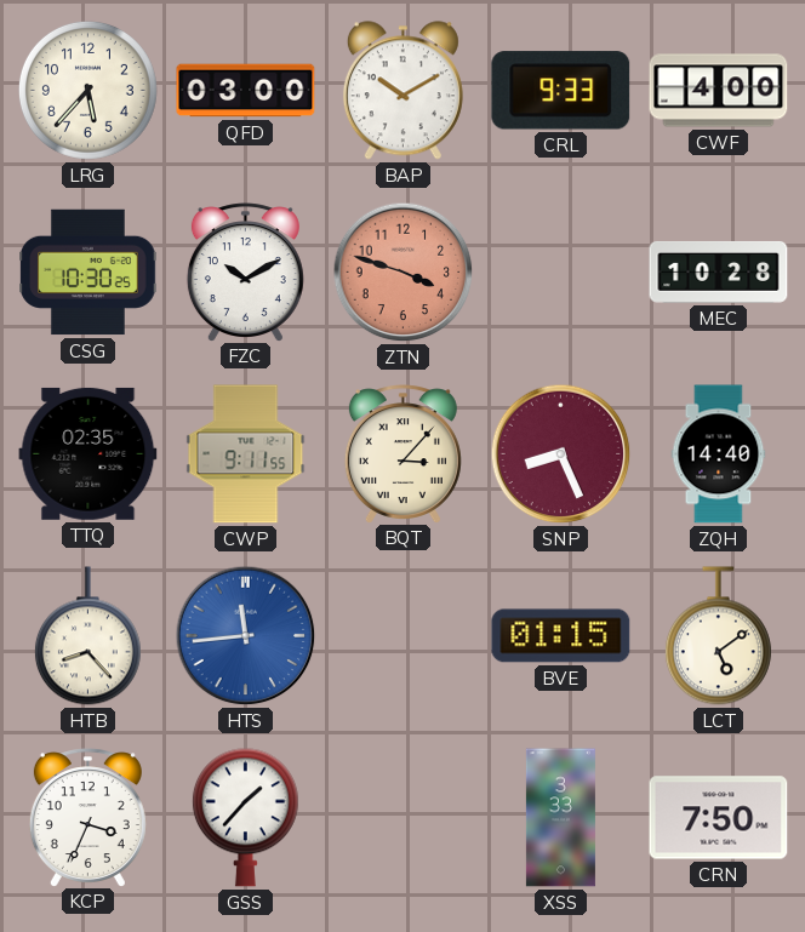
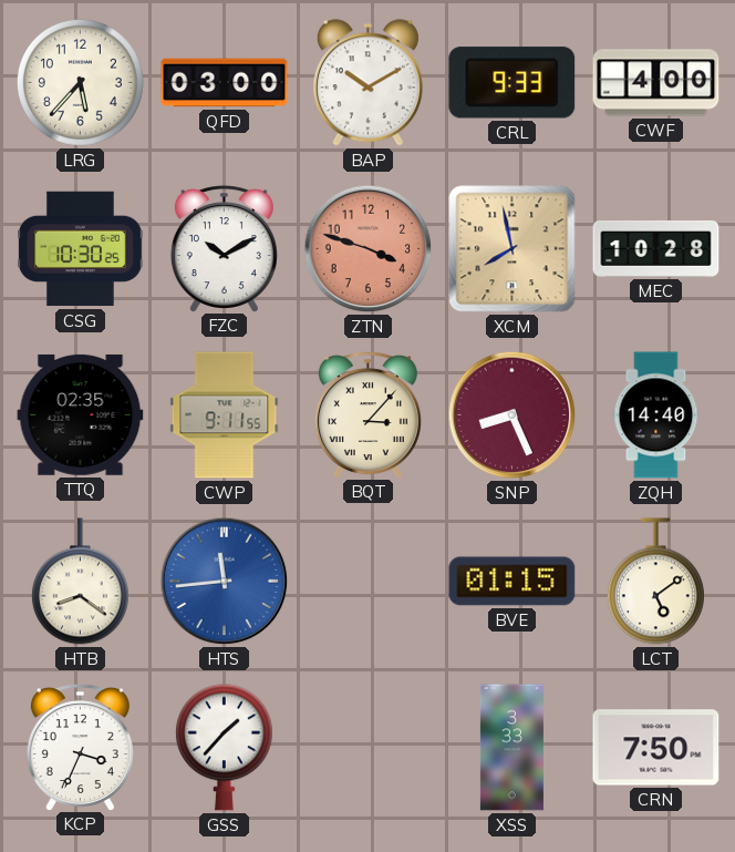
XCM: none -> 7:58
HTB: 8:23 -> 8:21
